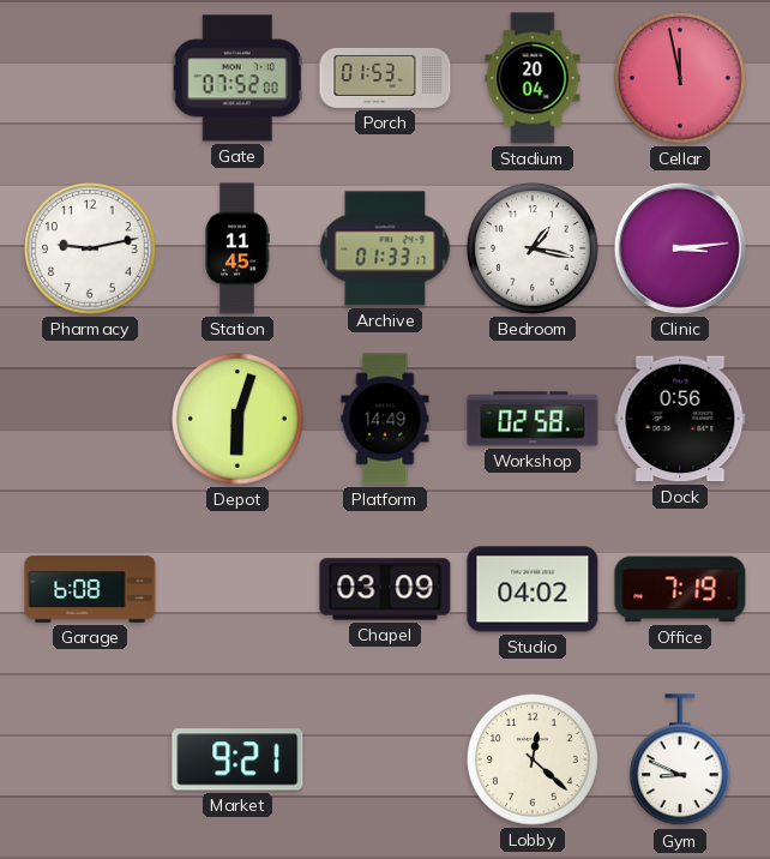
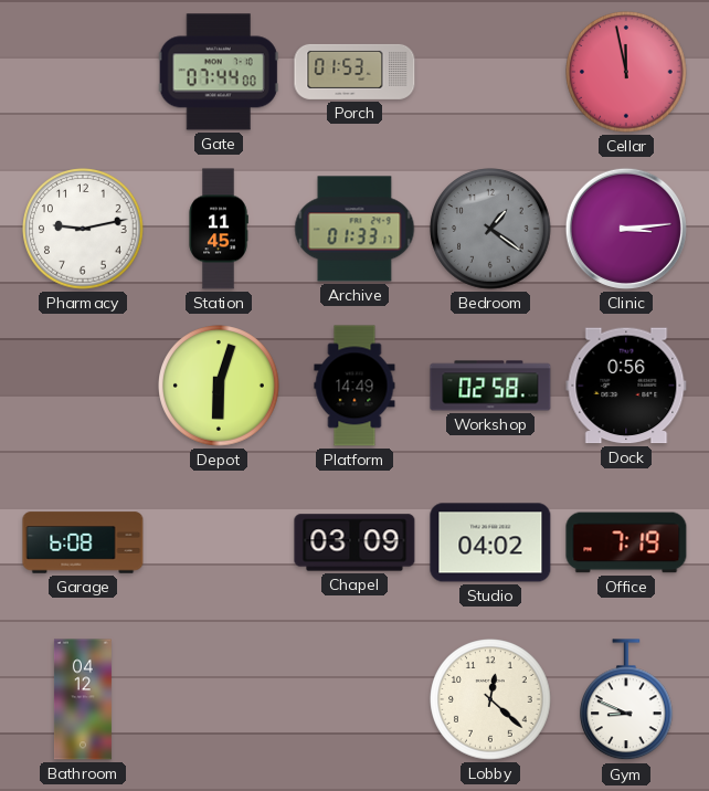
Gate: 07:52 -> 07:44
Stadium: 20:04 -> none
Bedroom: 1:17 -> 1:21
Bedroom dial: white -> grey
Bathroom: none -> 04:12
Market: 9:21 -> none
